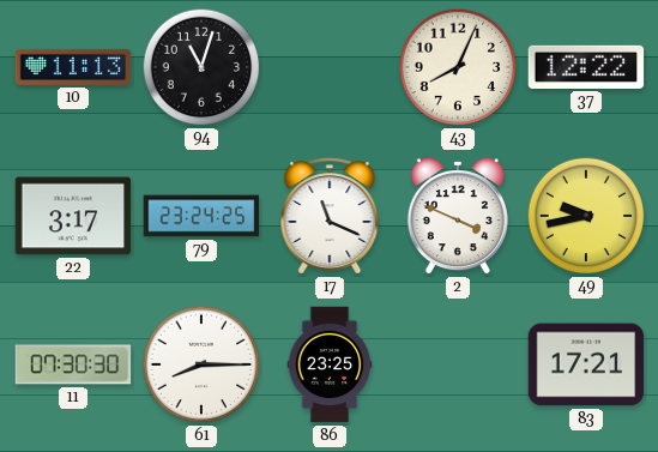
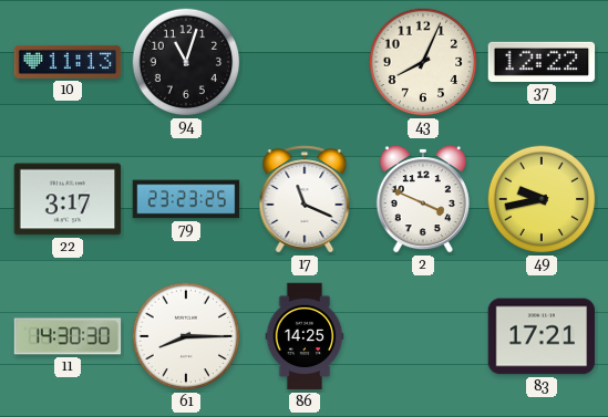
79: 23:24 -> 23:23
11: 07:30 -> 14:30
86: 23:25 -> 14:25
